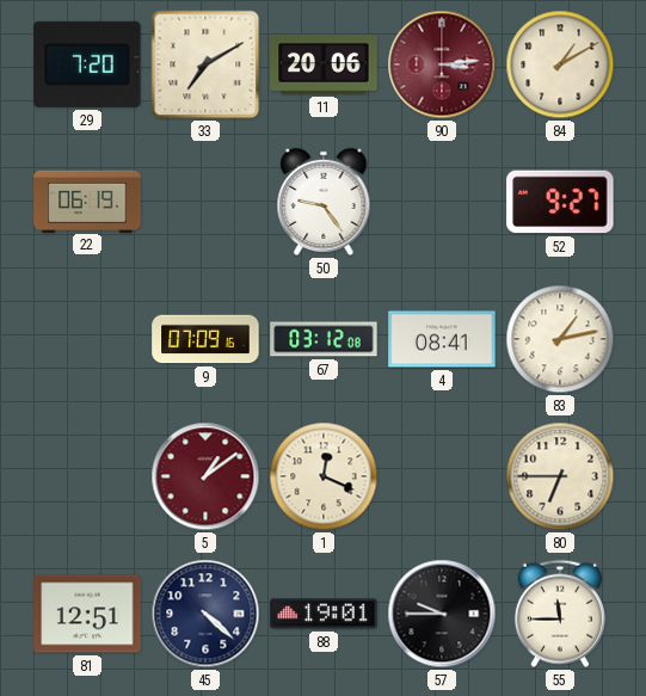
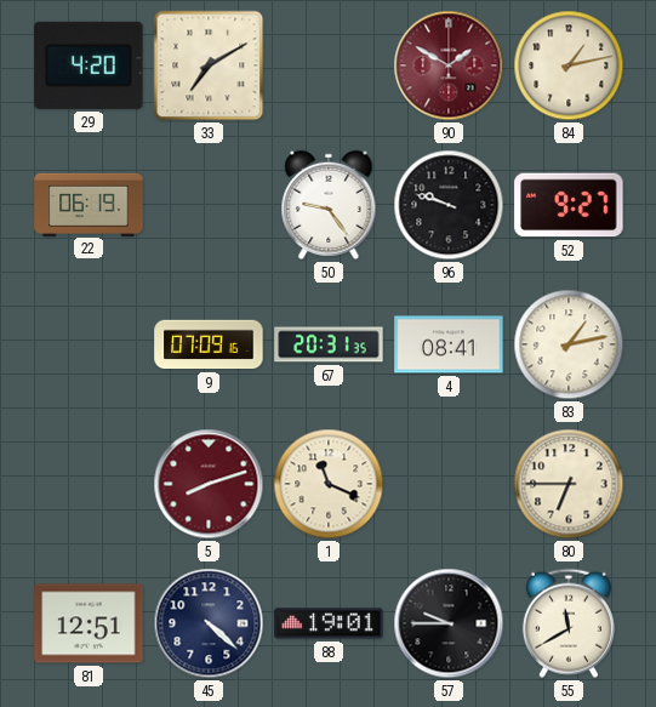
29: 7:20 -> 4:20
11: 20:06 -> none
90: 3:14 -> 1:50
84: 1:10 -> 1:13
96: none -> 9:48
67: 03:12 -> 20:31
5: 1:09 -> 8:12
1: 12:19 -> 11:19
55: 11:45 -> 11:40
